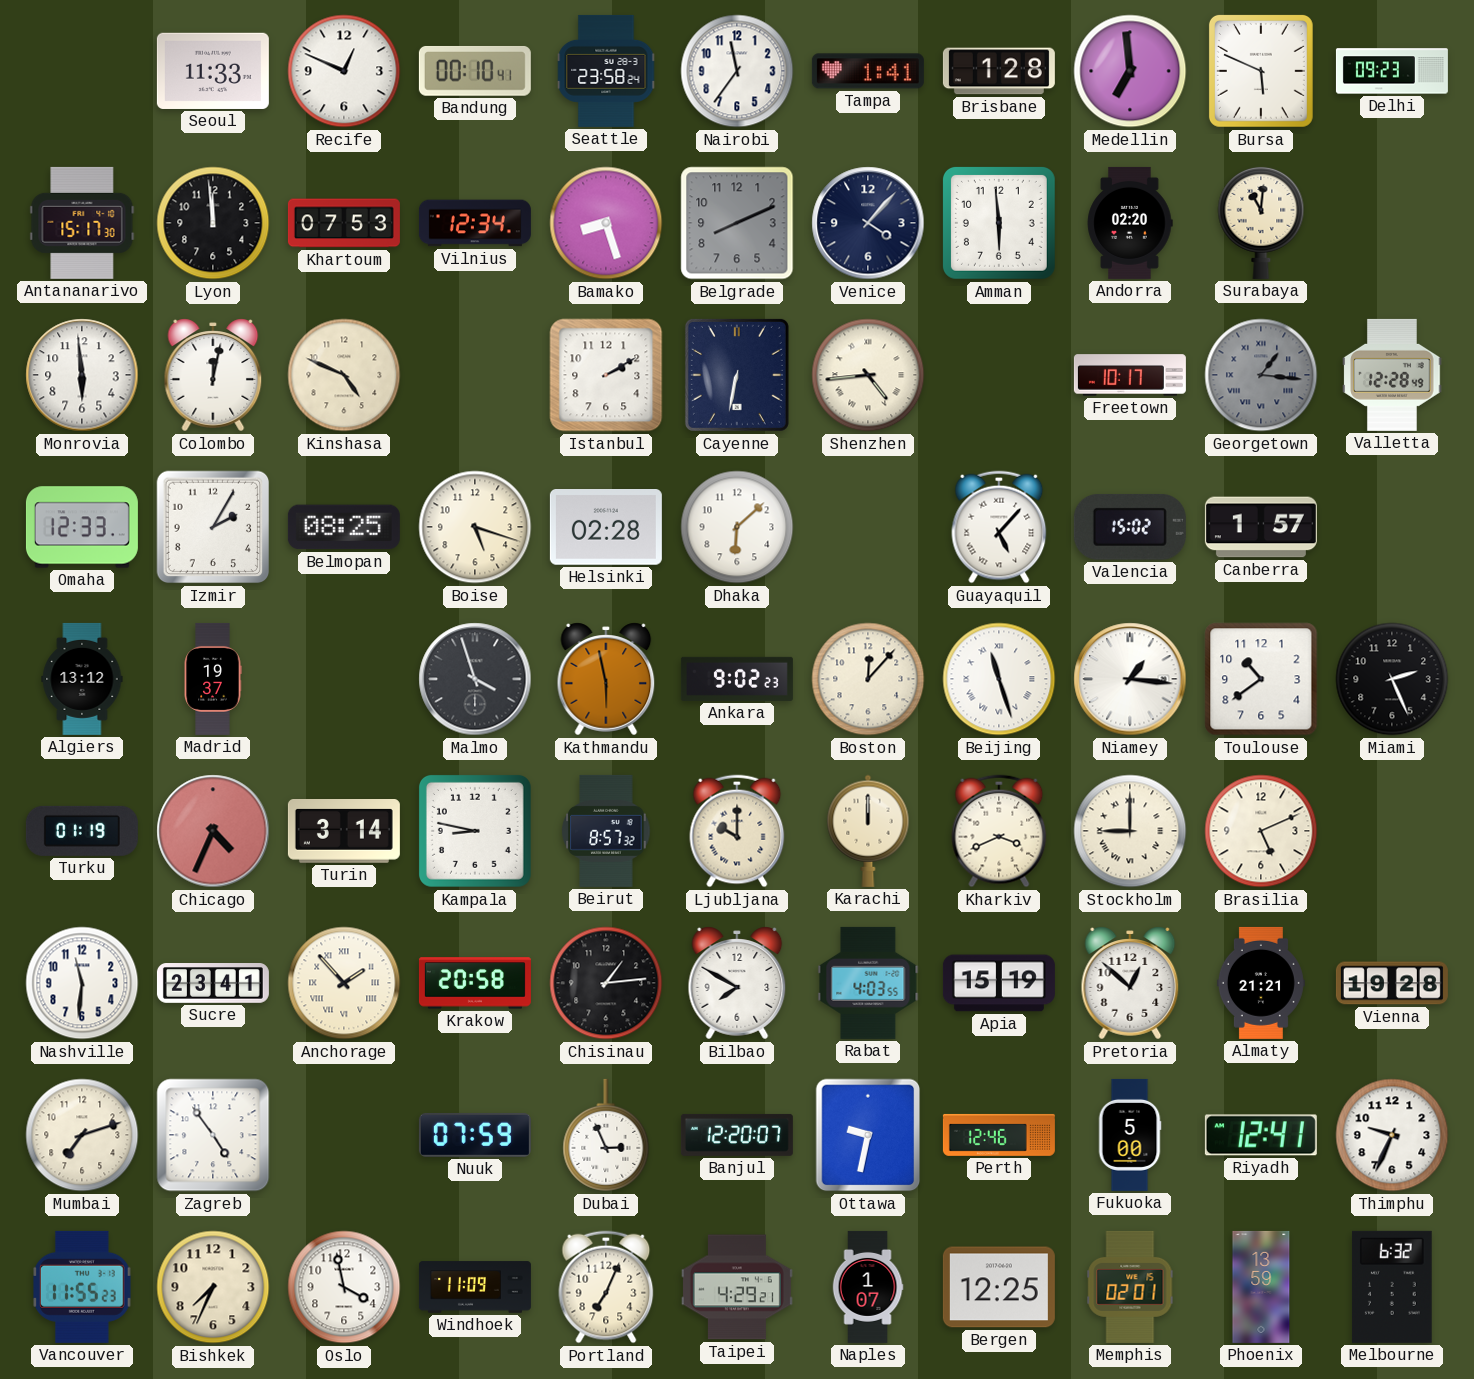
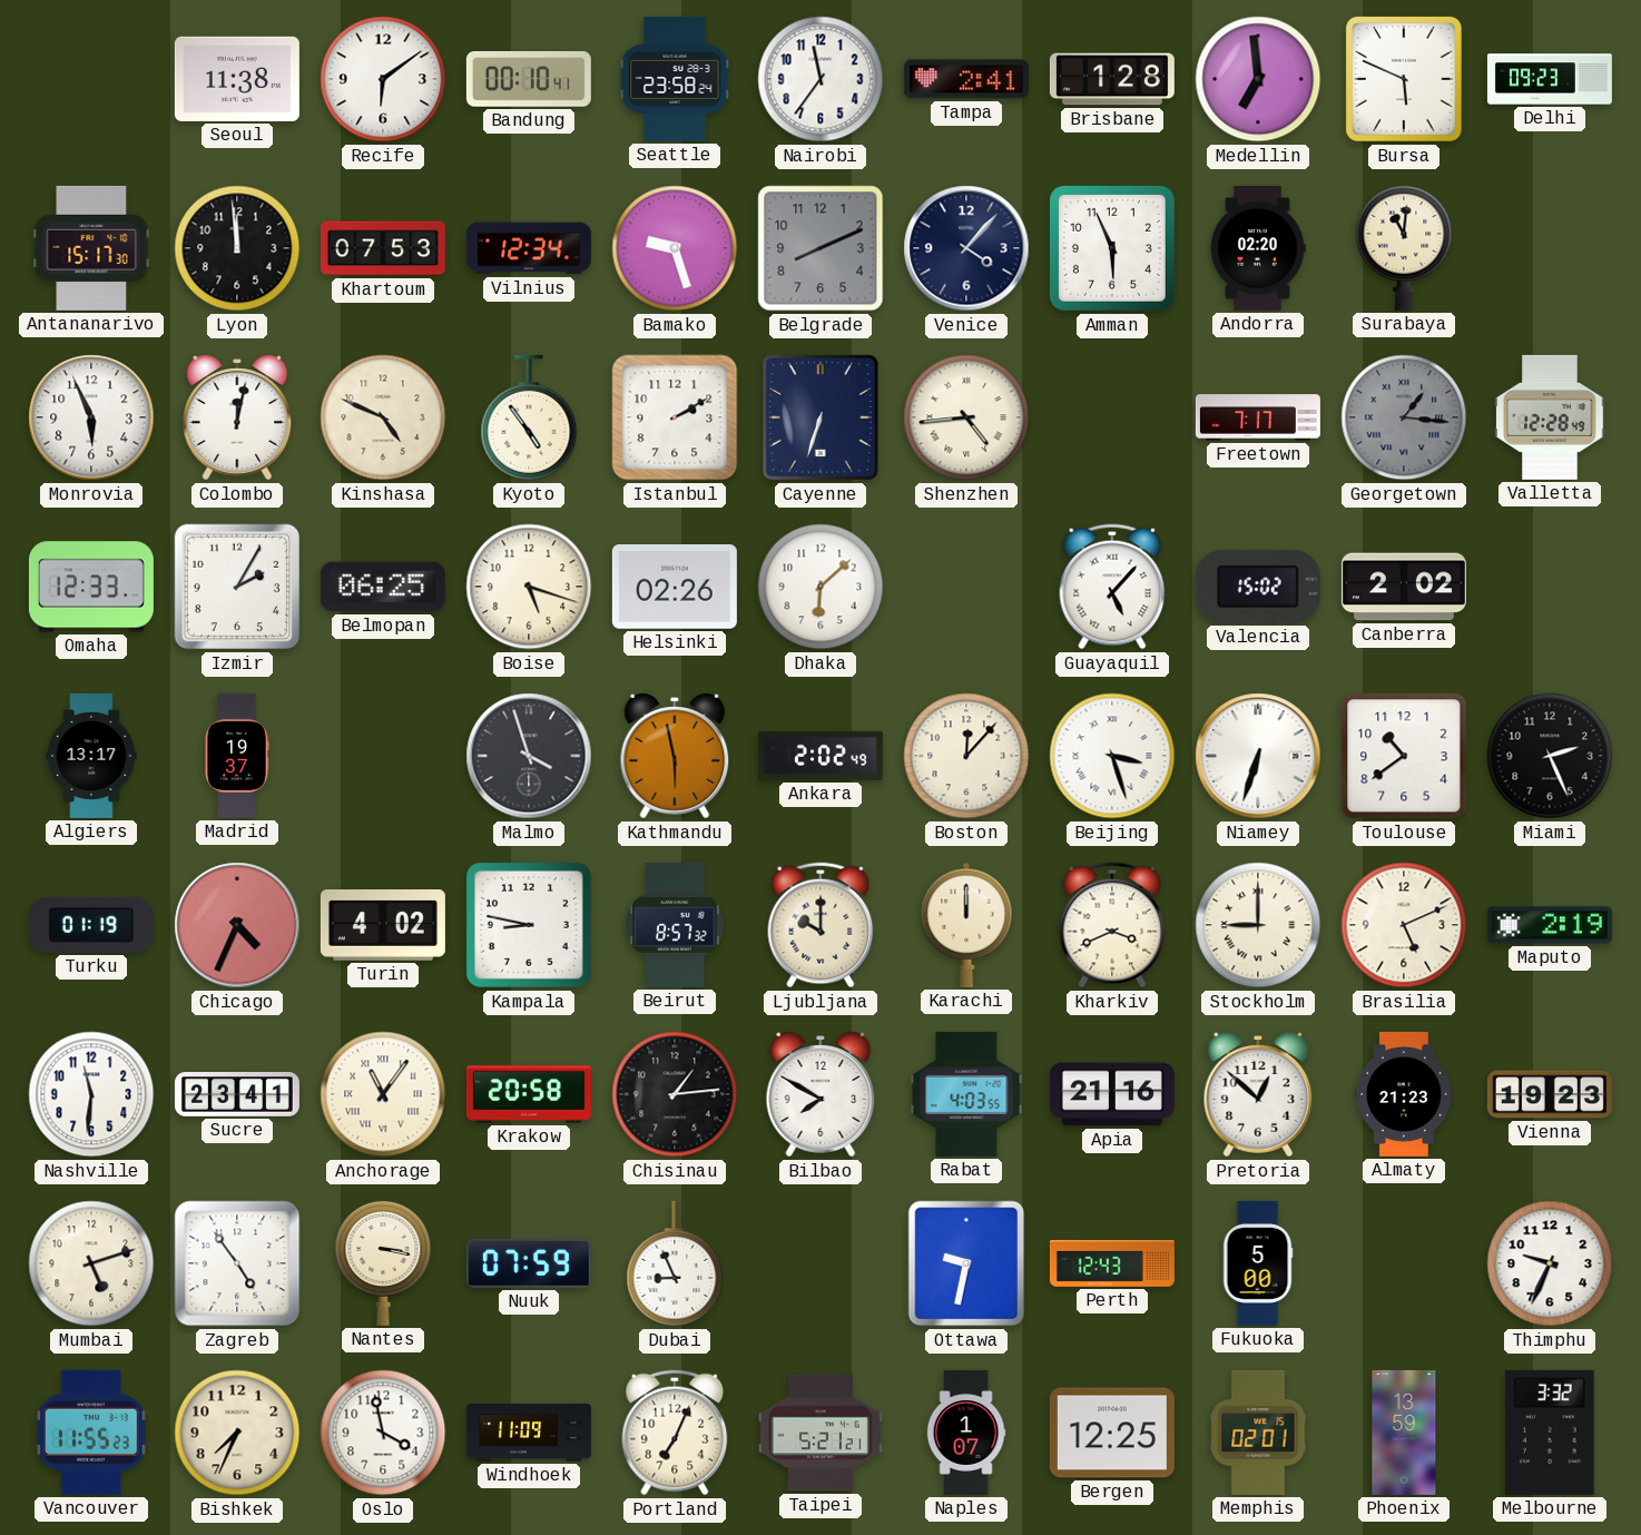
Seoul: 11:33 -> 11:38
Recife: 12:49 -> 6:09
Tampa: 1:41 -> 2:41
Bamako: 8:27 -> 9:27
Amman: 5:59 -> 5:56
Monrovia: 5:59 -> 5:56
Kyoto: none -> 4:54
Cayenne: 6:32 -> 6:33
Freetown: 10:17 -> 7:17
Belmopan: 08:25 -> 06:25
Helsinki: 02:28 -> 02:26
Canberra: 1:57 -> 2:02
Algiers: 13:12 -> 13:17
Ankara: 9:02 -> 2:02
Beijing: 11:27 -> 3:27
Niamey: 1:16 -> 6:33
Turin: 3:14 -> 4:02
Maputo: none -> 2:19
Anchorage: 1:53 -> 11:06
Apia: 15:19 -> 21:16
Almaty: 21:21 -> 21:23
Vienna: 19:28 -> 19:23
Mumbai: 7:12 -> 5:12
Nantes: none -> 3:17
Dubai: 2:56 -> 8:56
Banjul: 12:20 -> none
Perth: 12:46 -> 12:43
Riyadh: 12:41 -> none
Taipei: 4:29 -> 5:21
Melbourne: 6:32 -> 3:32
